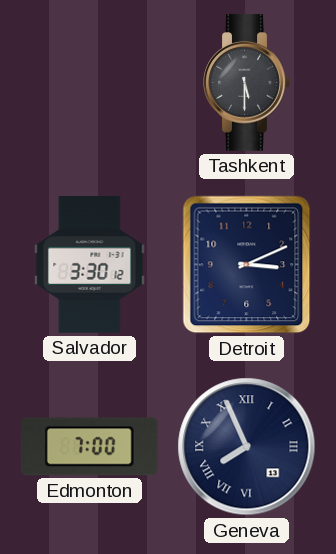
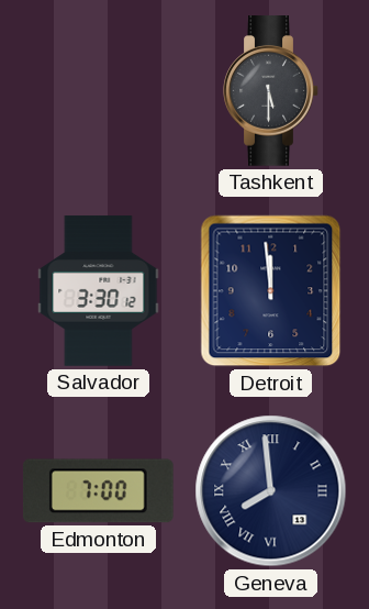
Detroit: 3:11 -> 11:59
Geneva: 7:56 -> 7:59
